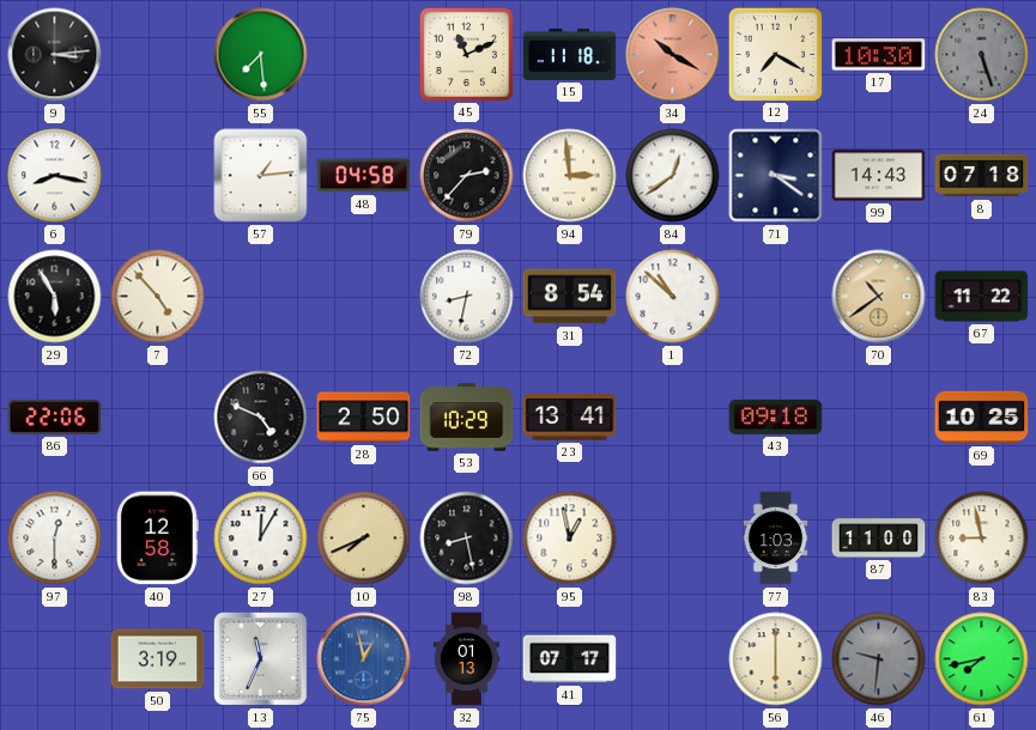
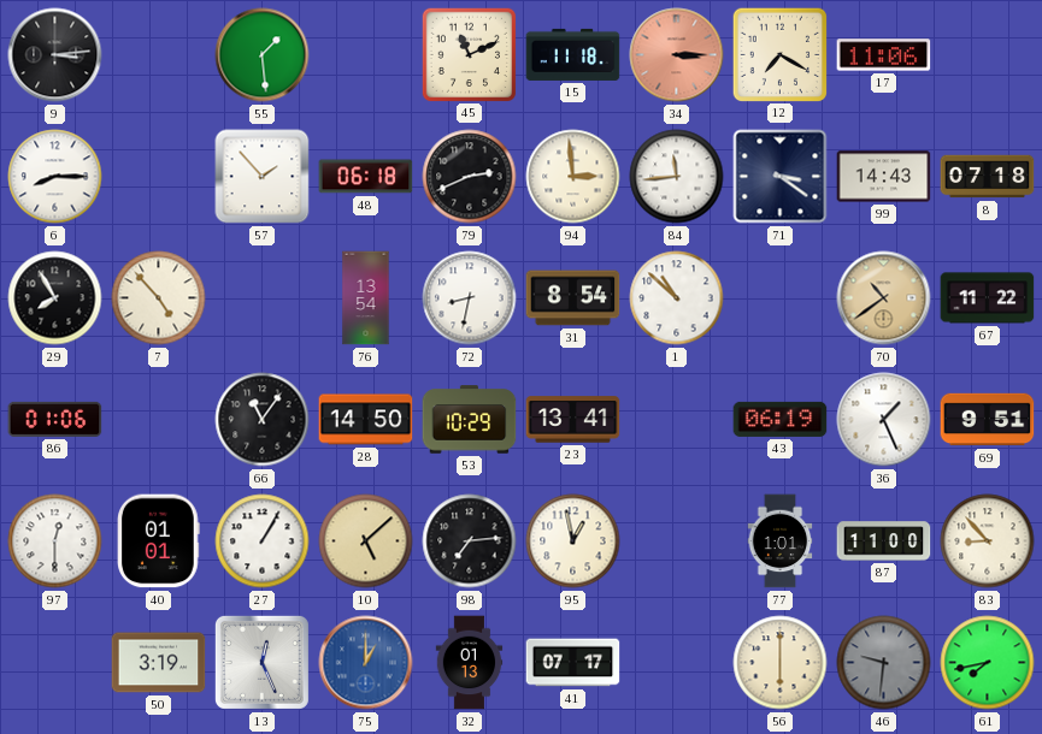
55: 7:29 -> 1:29
34: 10:20 -> 3:15
17: 10:30 -> 11:06
24: 5:27 -> none
6: 8:17 -> 8:15
57: 1:14 -> 1:53
48: 04:58 -> 06:18
79: 2:37 -> 2:41
84: 12:39 -> 11:44
29: 5:55 -> 7:55
76: none -> 13:54
86: 22:06 -> 01:06
66: 4:49 -> 11:06
28: 2:50 -> 14:50
43: 09:18 -> 06:19
36: none -> 1:26
69: 10:25 -> 9:51
40: 12:58 -> 01:01
27: 12:05 -> 1:05
10: 7:41 -> 5:08
98: 8:28 -> 7:14
77: 1:03 -> 1:01
83: 8:58 -> 8:53
13: 11:34 -> 12:26
75: 12:58 -> 1:00
